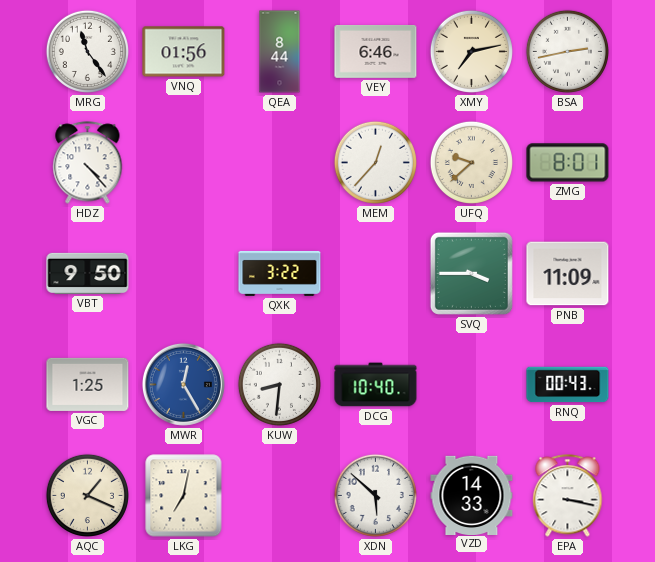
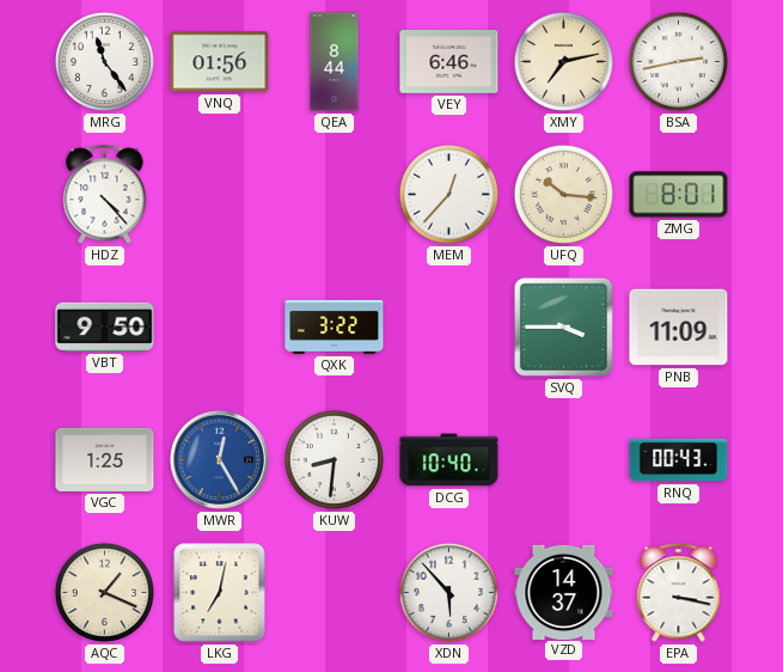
UFQ: 9:38 -> 10:16
XDN: 5:52 -> 5:53
VZD: 14:33 -> 14:37
